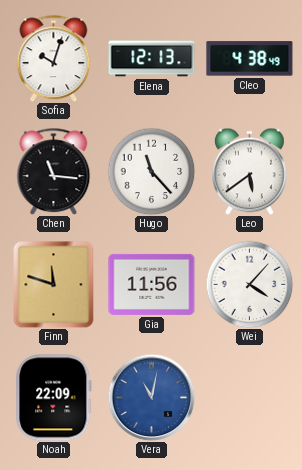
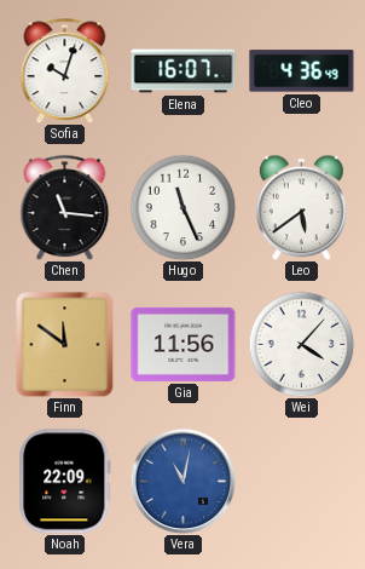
Elena: 12:13 -> 16:07
Cleo: 4:38 -> 4:36
Hugo: 11:23 -> 11:26
Finn: 11:48 -> 11:51
